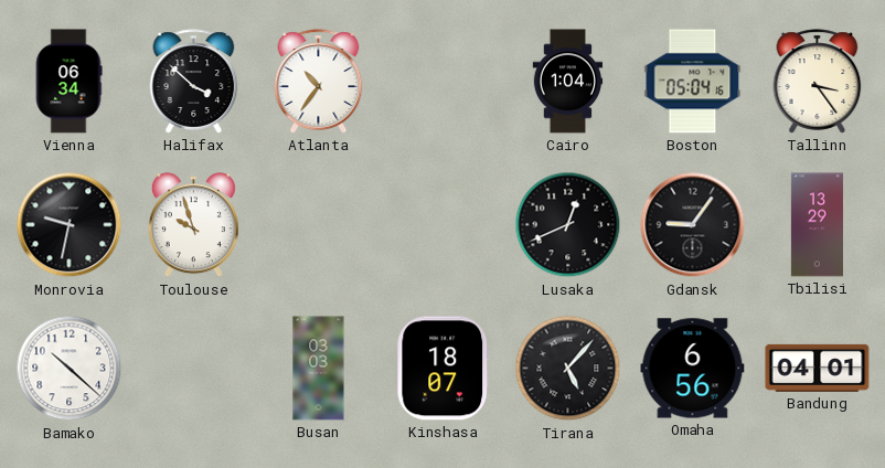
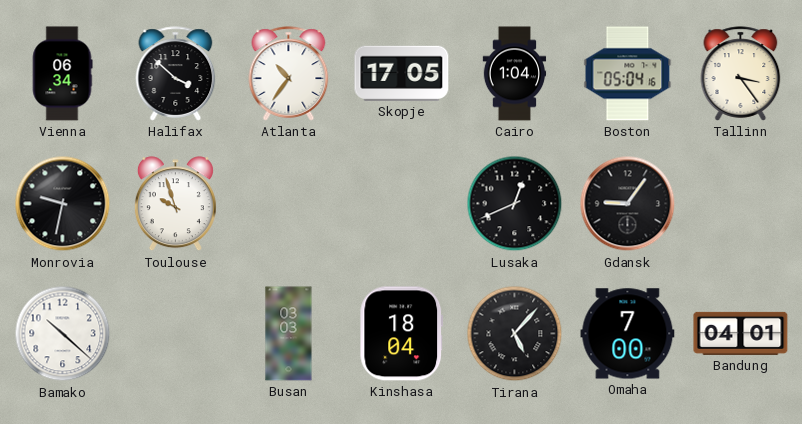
Skopje: none -> 17:05
Tbilisi: 13:29 -> none
Kinshasa: 18:07 -> 18:04
Omaha: 6:56 -> 7:00
